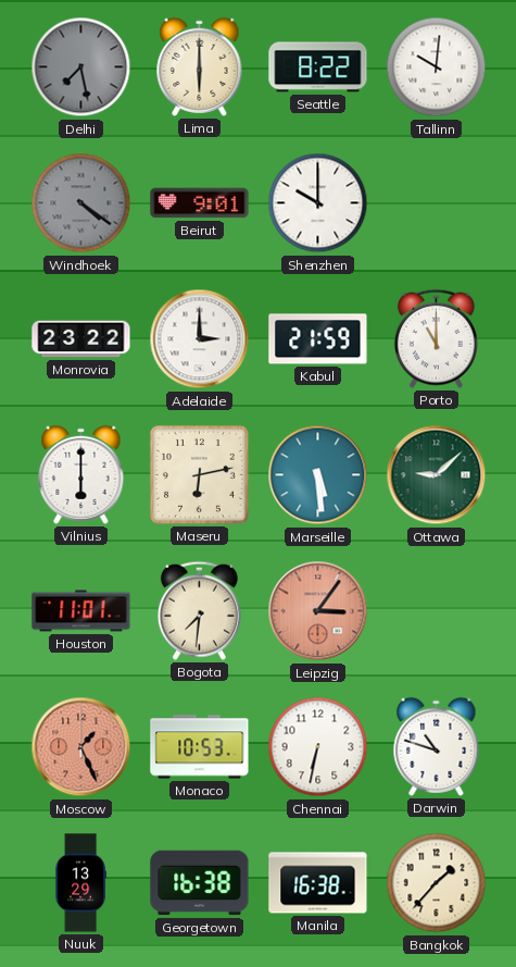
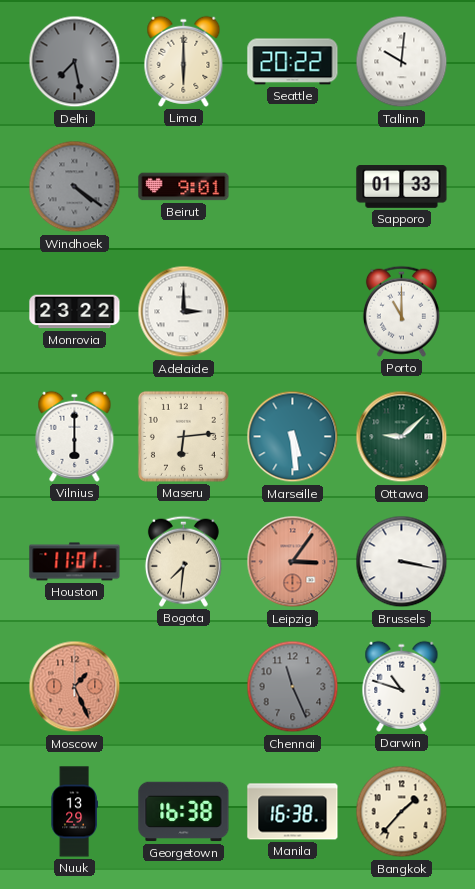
Seattle: 8:22 -> 20:22
Shenzhen: 10:00 -> none
Sapporo: none -> 01:33
Kabul: 21:59 -> none
Maseru: 6:13 -> 6:14
Brussels: none -> 3:17
Monaco: 10:53 -> none
Chennai: 6:32 -> 11:26
Chennai dial: white -> grey
